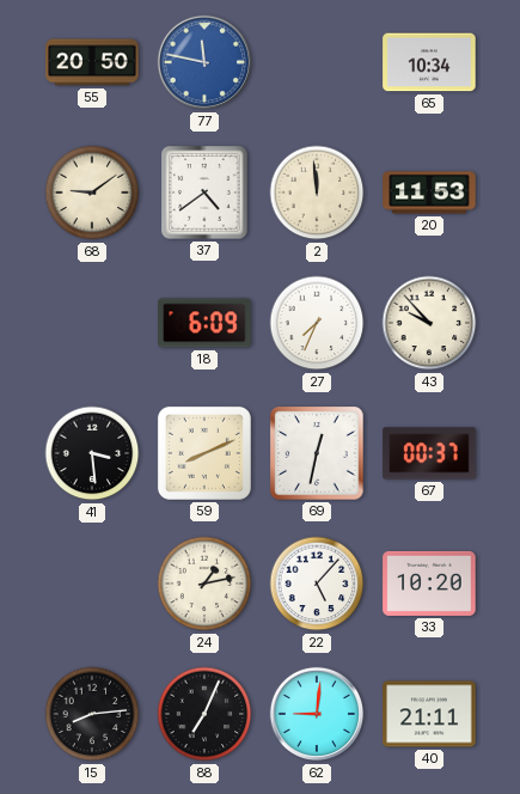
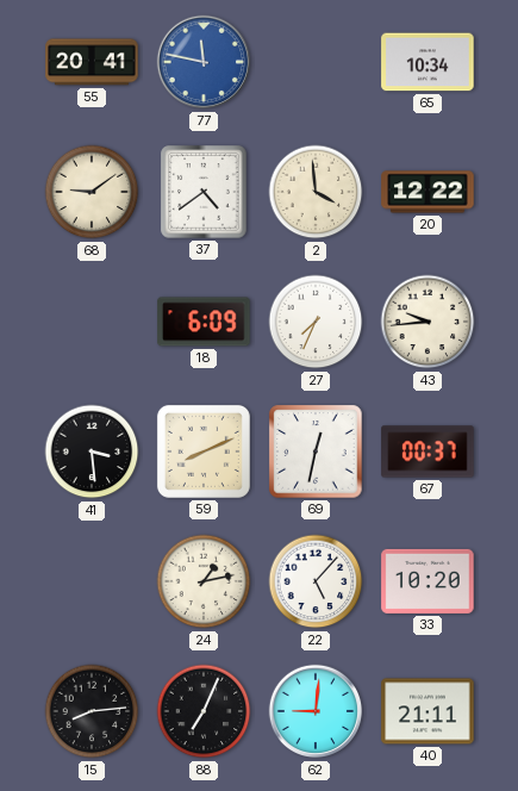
55: 20:50 -> 20:41
2: 11:59 -> 3:59
20: 11:53 -> 12:22
43: 9:53 -> 9:44
